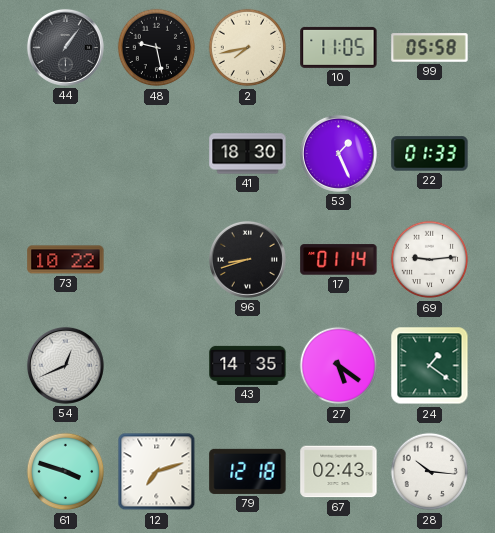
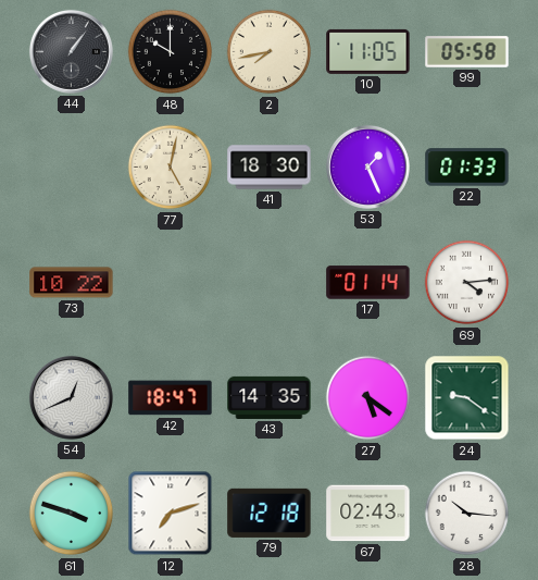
48: 9:28 -> 10:00
77: none -> 5:02
96: 8:42 -> none
69: 9:14 -> 4:14
42: none -> 18:47
24: 1:21 -> 9:21
